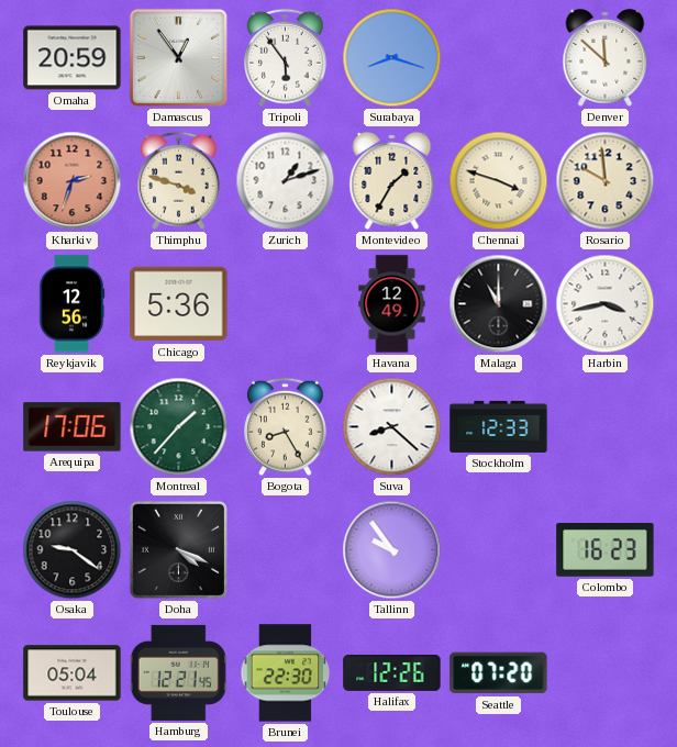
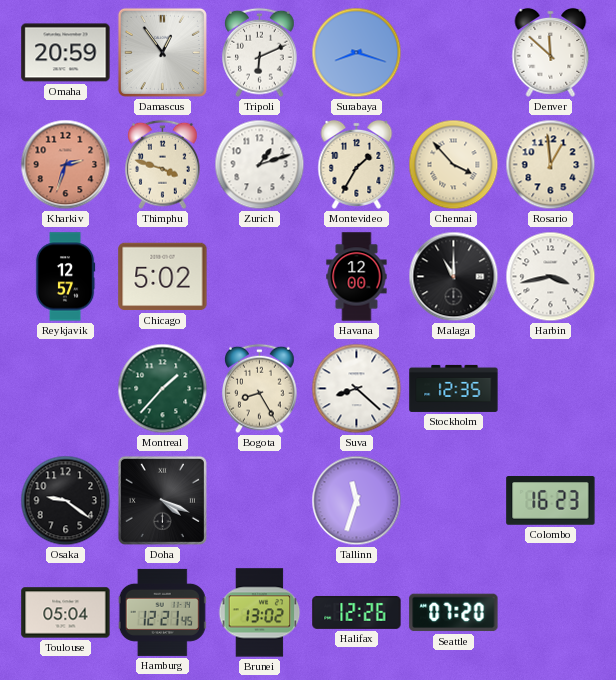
Tripoli: 5:54 -> 6:11
Chennai: 3:48 -> 3:53
Rosario: 9:59 -> 12:59
Reykjavik: 12:56 -> 12:57
Chicago: 5:36 -> 5:02
Havana: 12:49 -> 12:00
Arequipa: 17:06 -> none
Stockholm: 12:33 -> 12:35
Tallinn: 9:54 -> 11:33
Brunei: 22:30 -> 13:02
